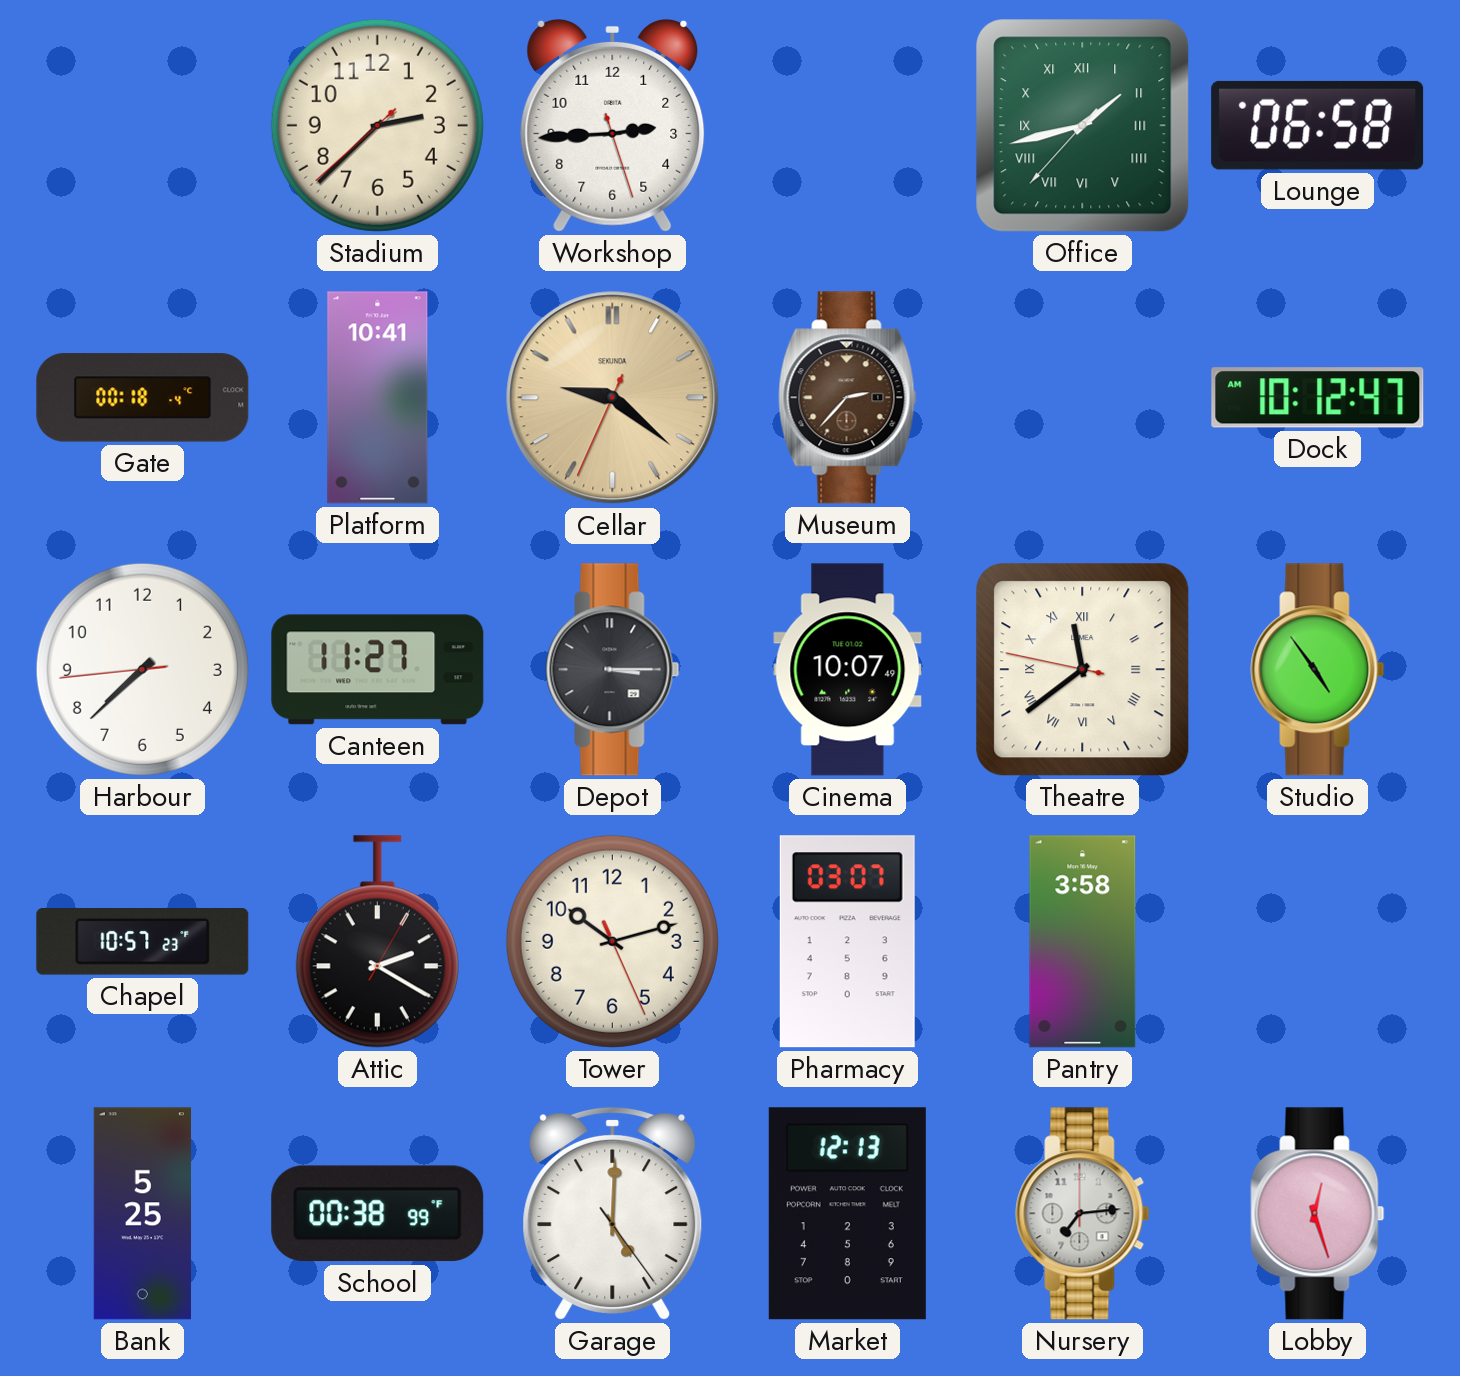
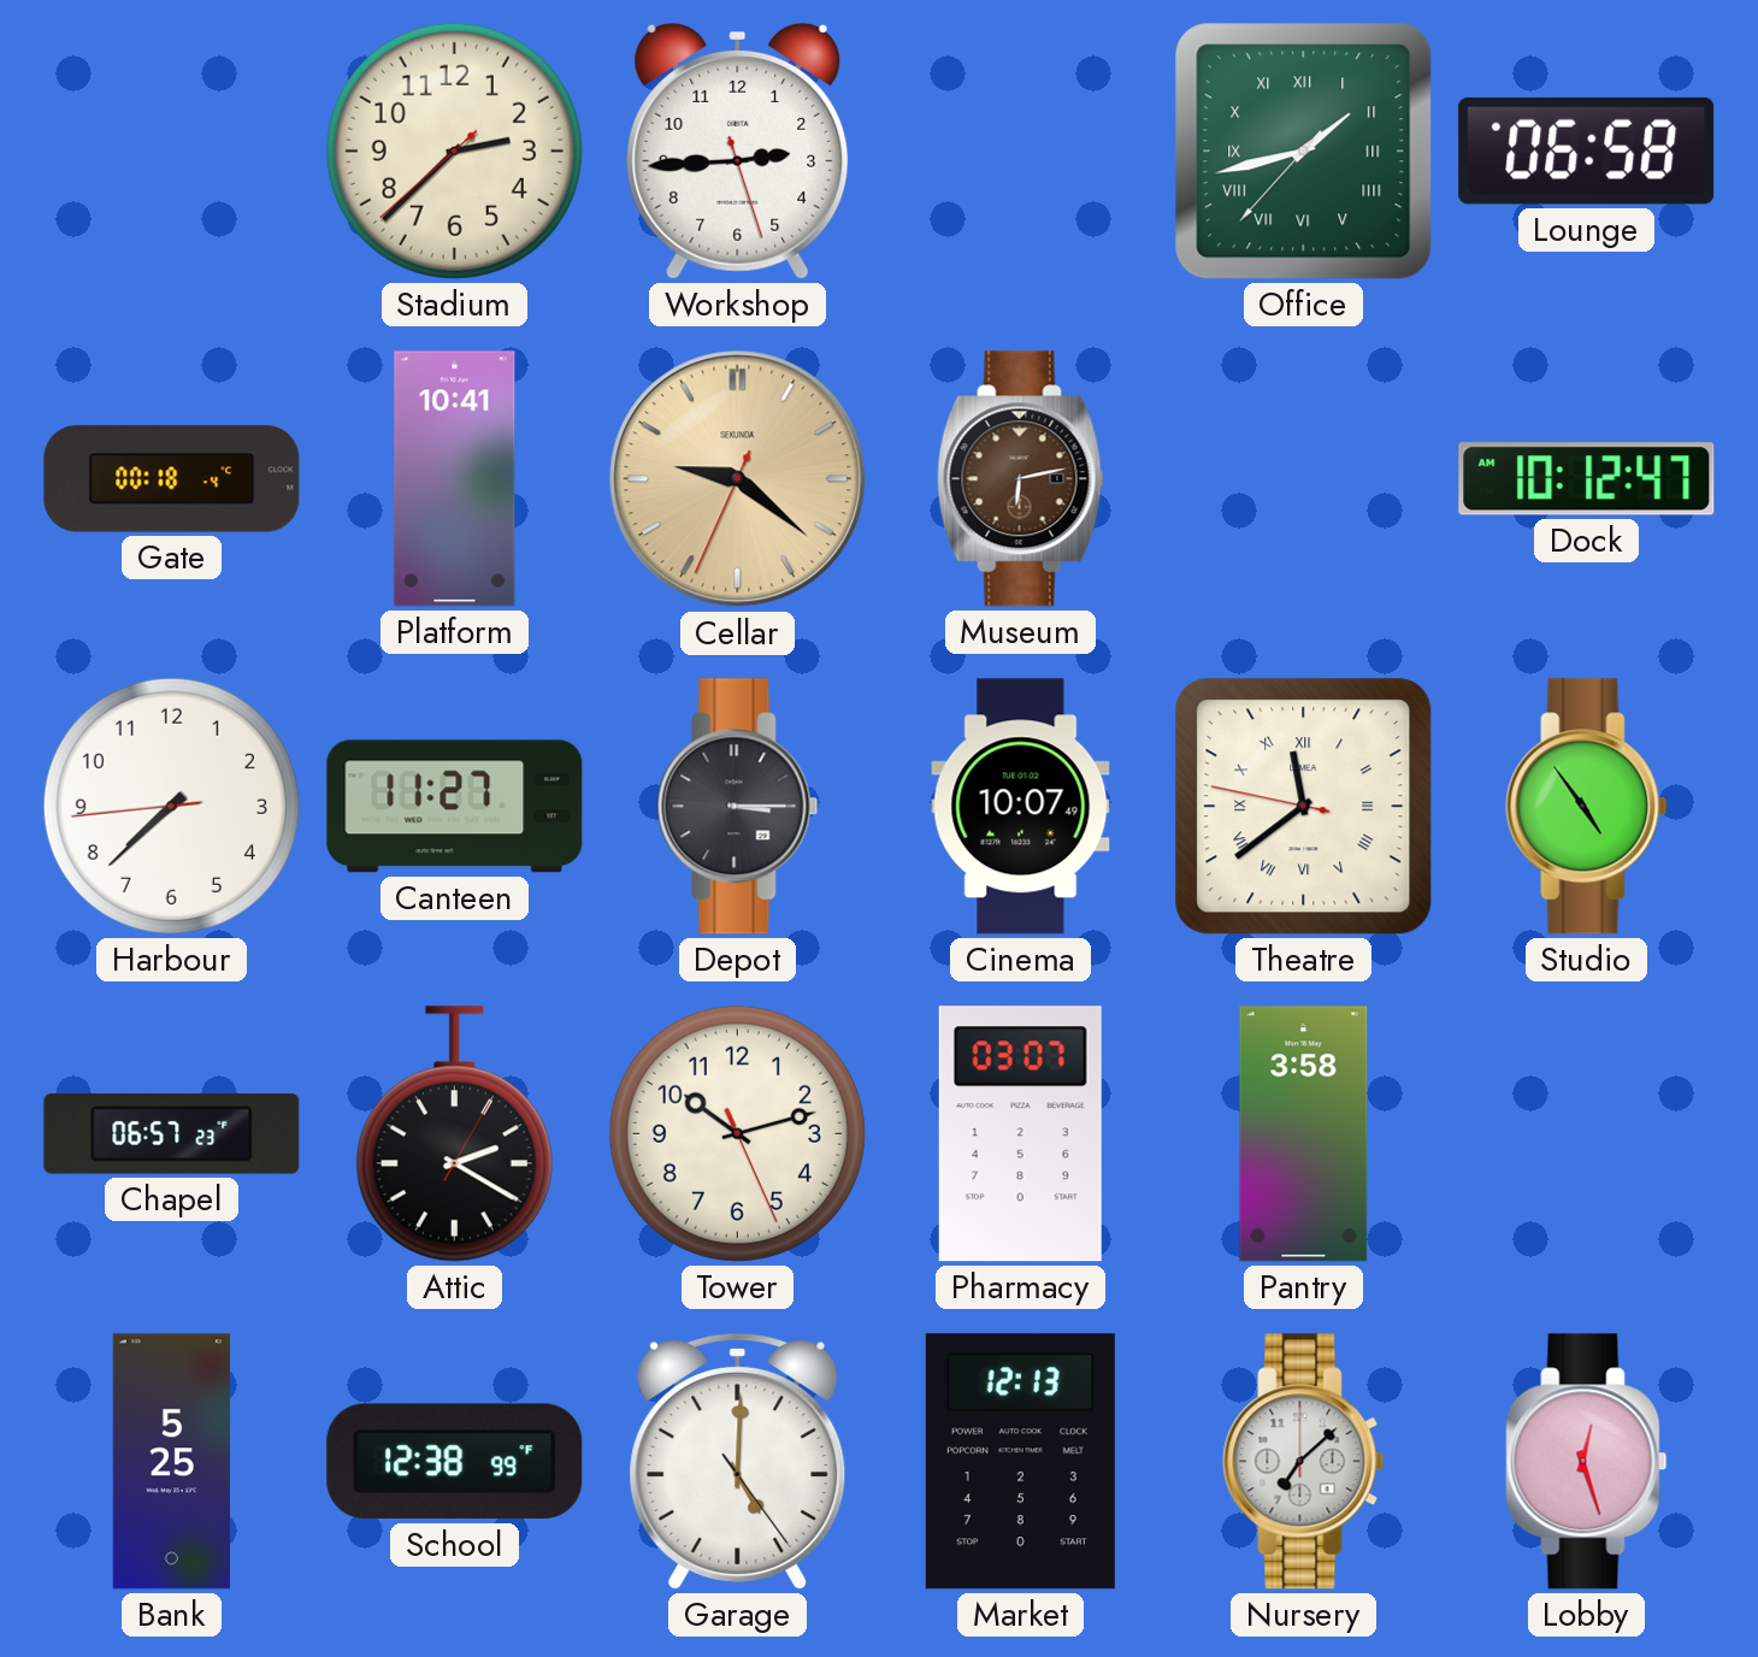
Museum: 2:37 -> 6:13
Chapel: 10:57 -> 06:57
School: 00:38 -> 12:38
Nursery: 7:14 -> 7:08
